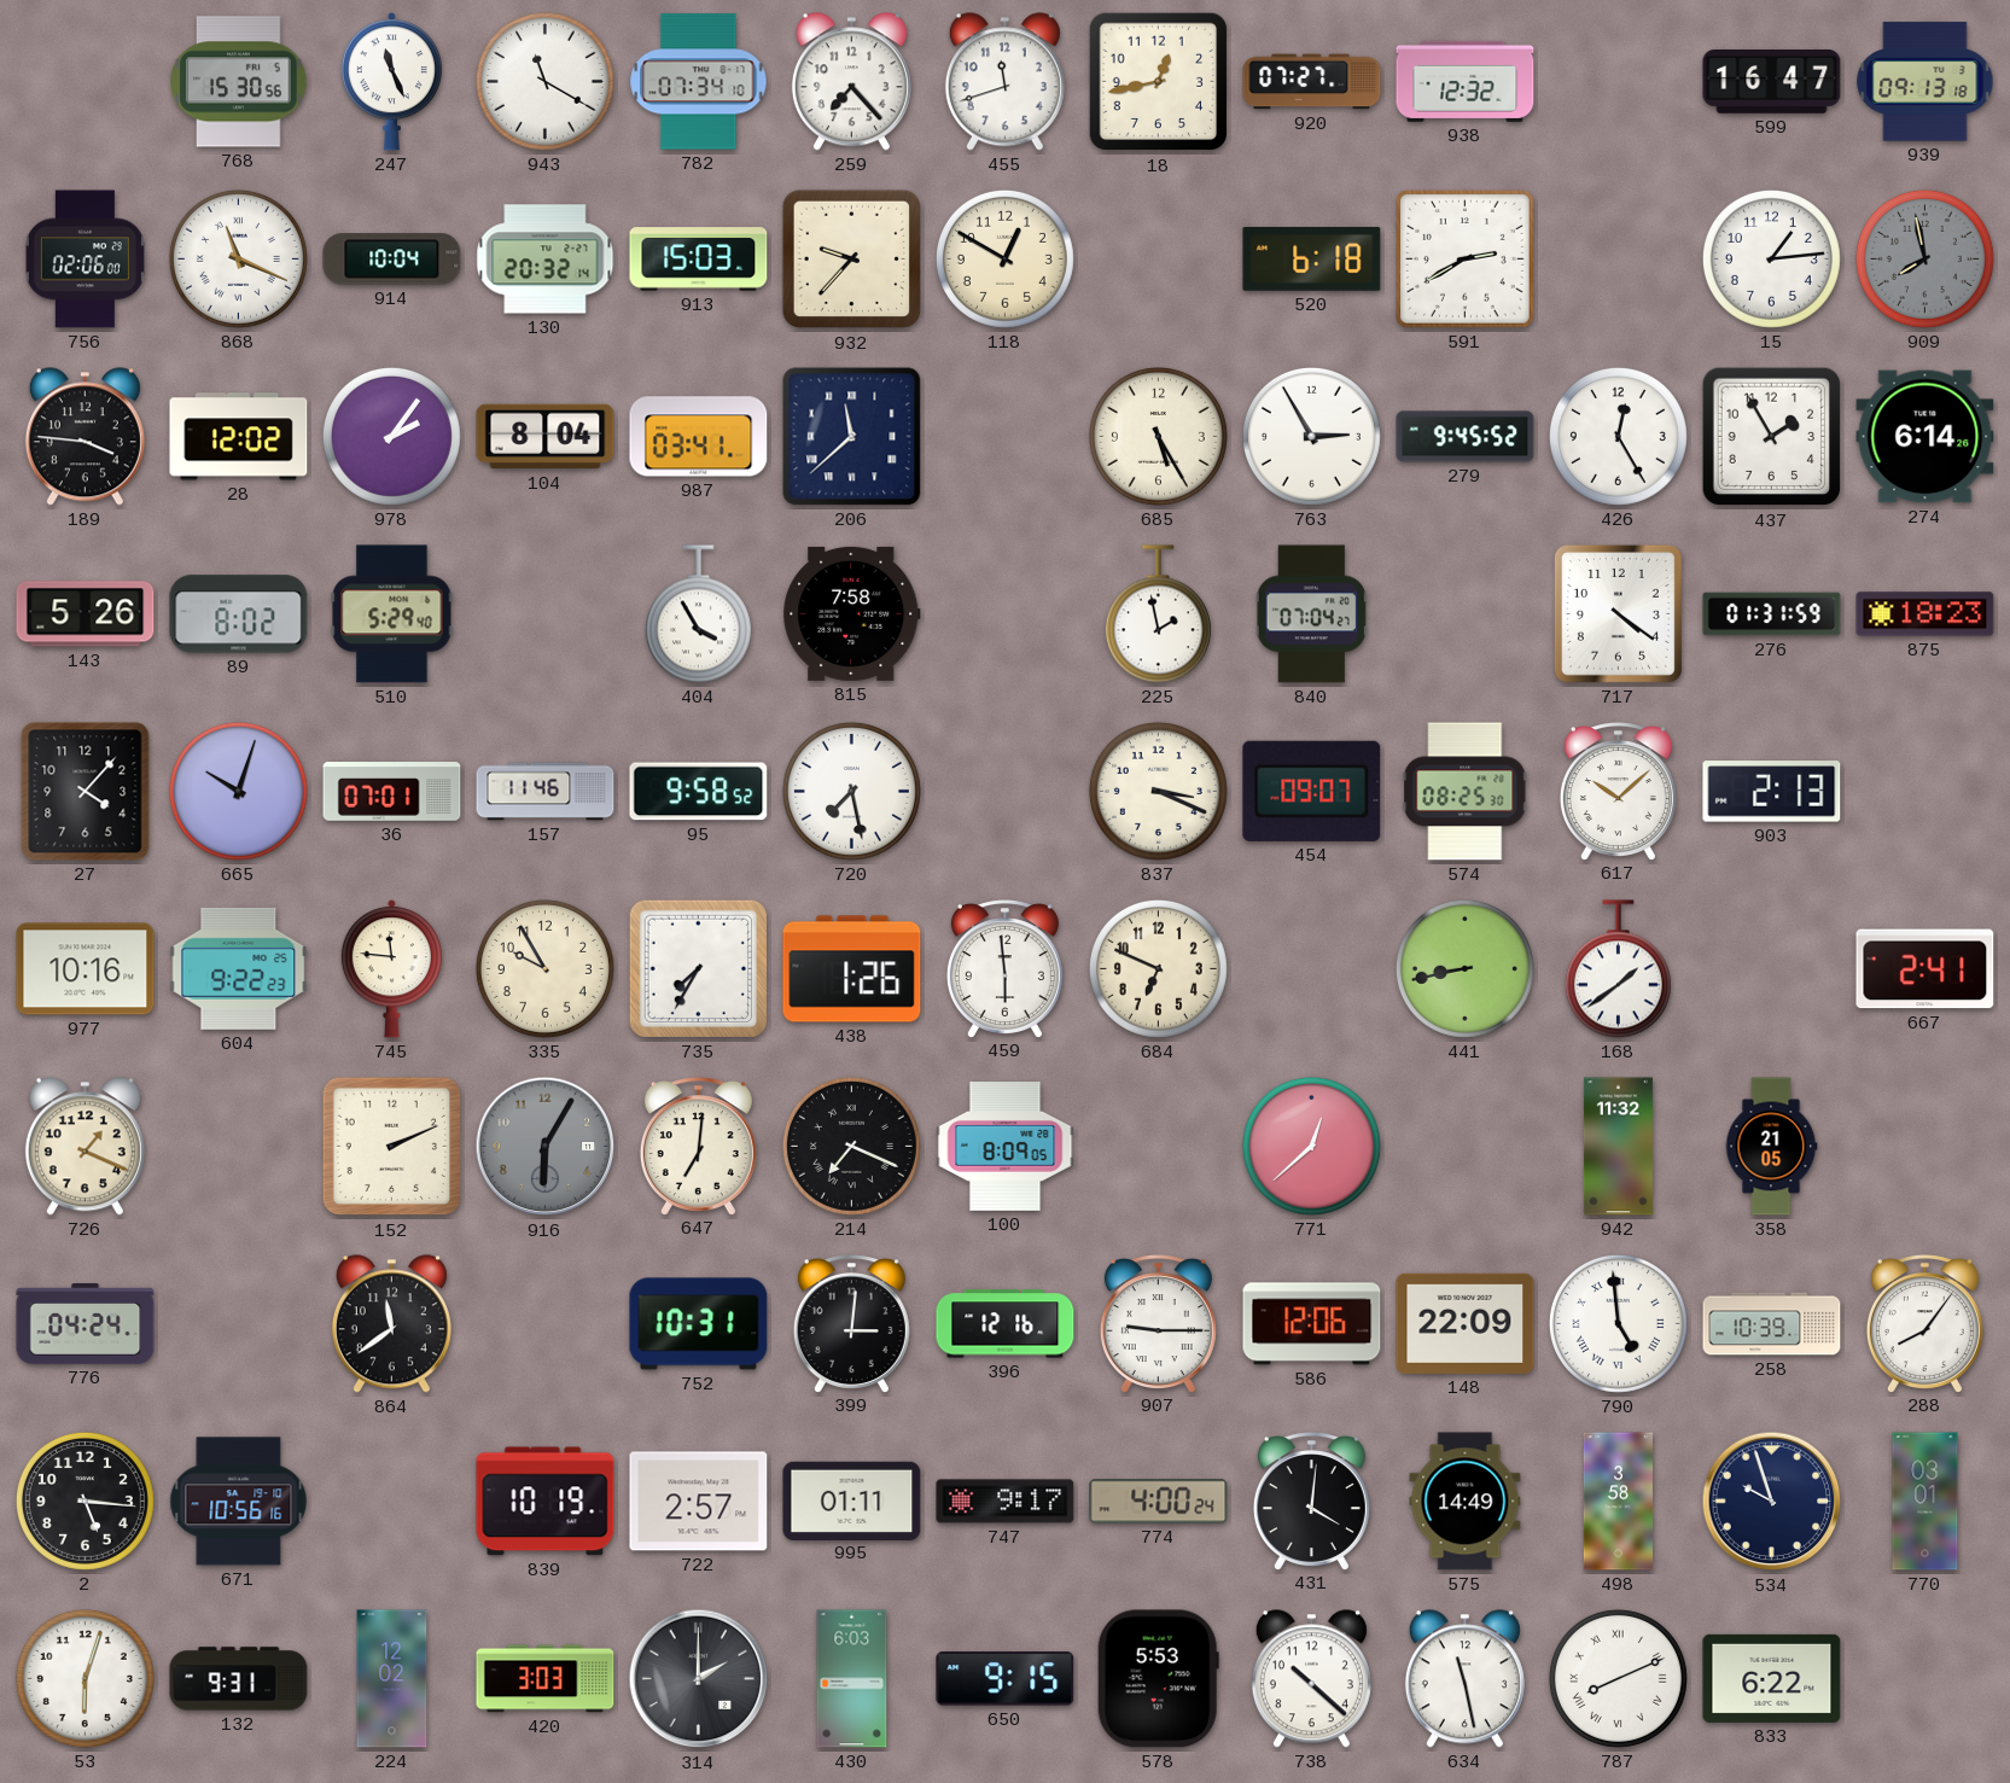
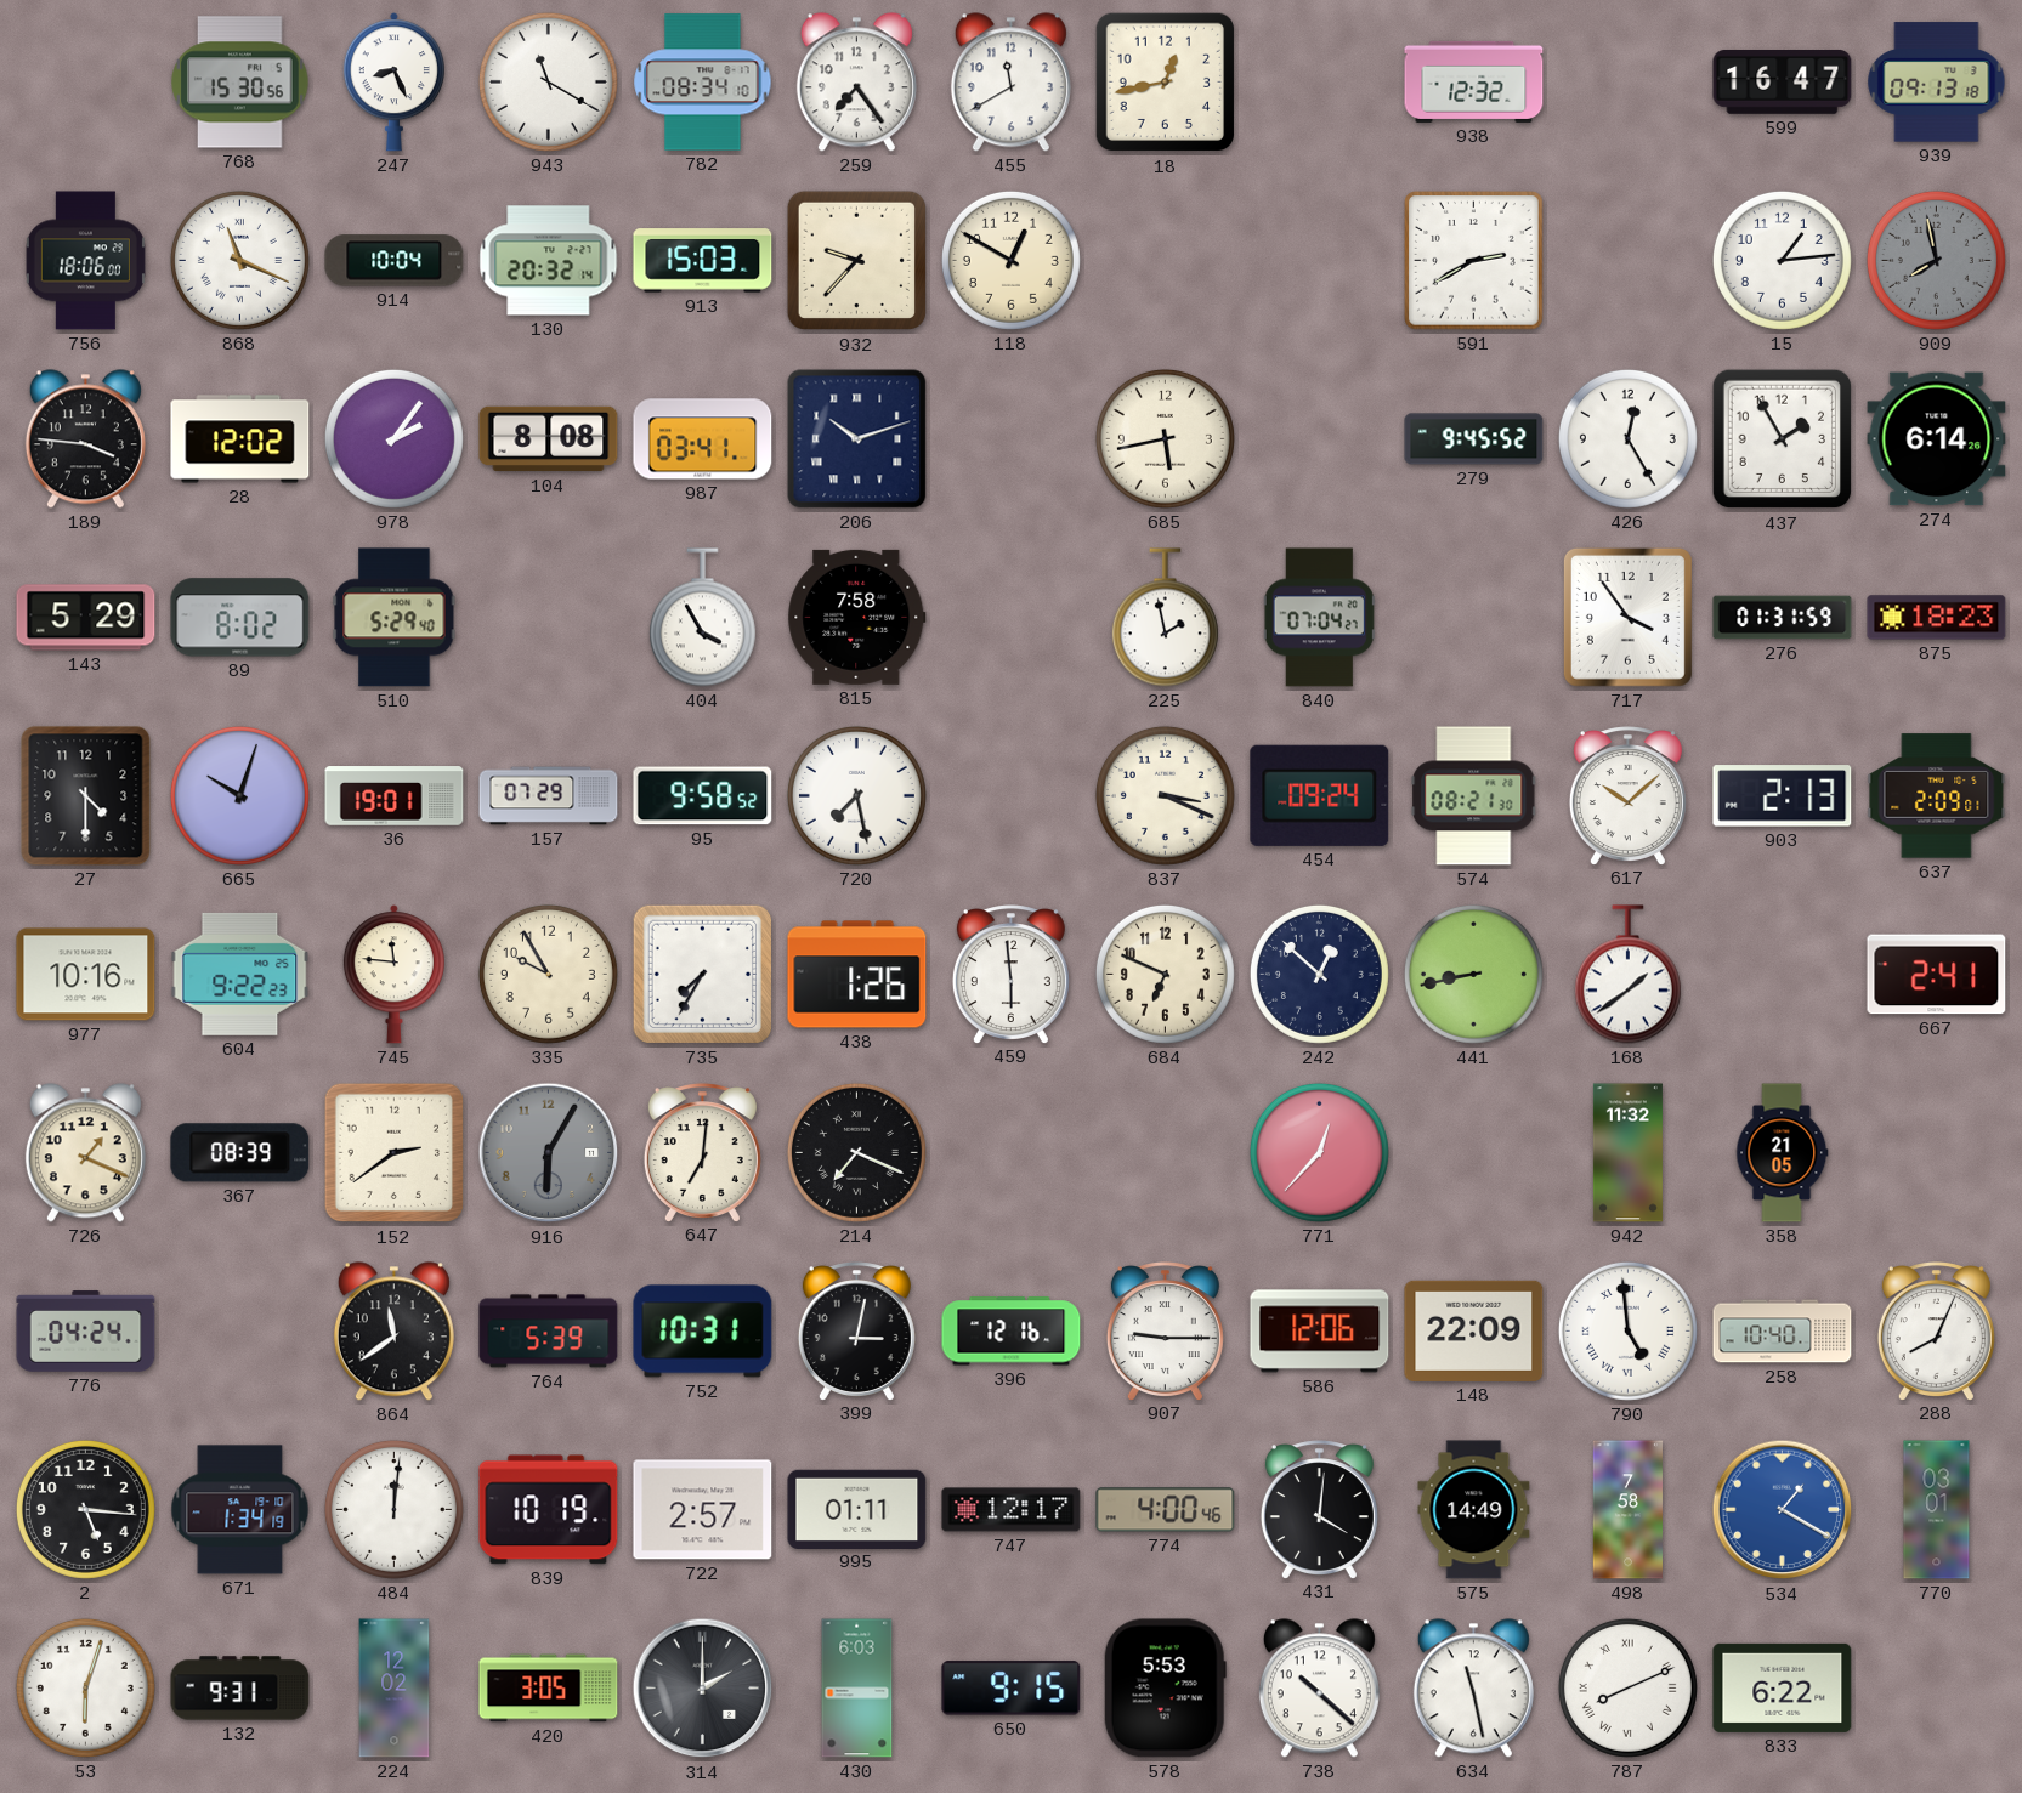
247: 11:26 -> 8:26
782: 07:34 -> 08:34
259: 7:23 -> 7:24
455: 11:42 -> 11:40
920: 07:27 -> none
756: 02:06 -> 18:06
520: 6:18 -> none
104: 8:04 -> 8:08
206: 11:38 -> 10:12
685: 5:25 -> 5:43
763: 2:55 -> none
143: 5:26 -> 5:29
717: 4:21 -> 3:54
27: 4:07 -> 4:30
36: 07:01 -> 19:01
157: 11:46 -> 07:29
454: 09:07 -> 09:24
574: 08:25 -> 08:21
637: none -> 2:09
242: none -> 12:52
367: none -> 08:39
152: 2:11 -> 2:39
100: 8:09 -> none
771: 12:38 -> 12:37
764: none -> 5:39
399: 3:01 -> 3:02
258: 10:39 -> 10:40
288: 8:06 -> 8:04
671: 10:56 -> 1:34
484: none -> 12:01
747: 9:17 -> 12:17
774: 4:00:24 -> 4:00:46
498: 3:58 -> 7:58
534: 9:57 -> 1:20
534 dial: navy -> blue
420: 3:03 -> 3:05
